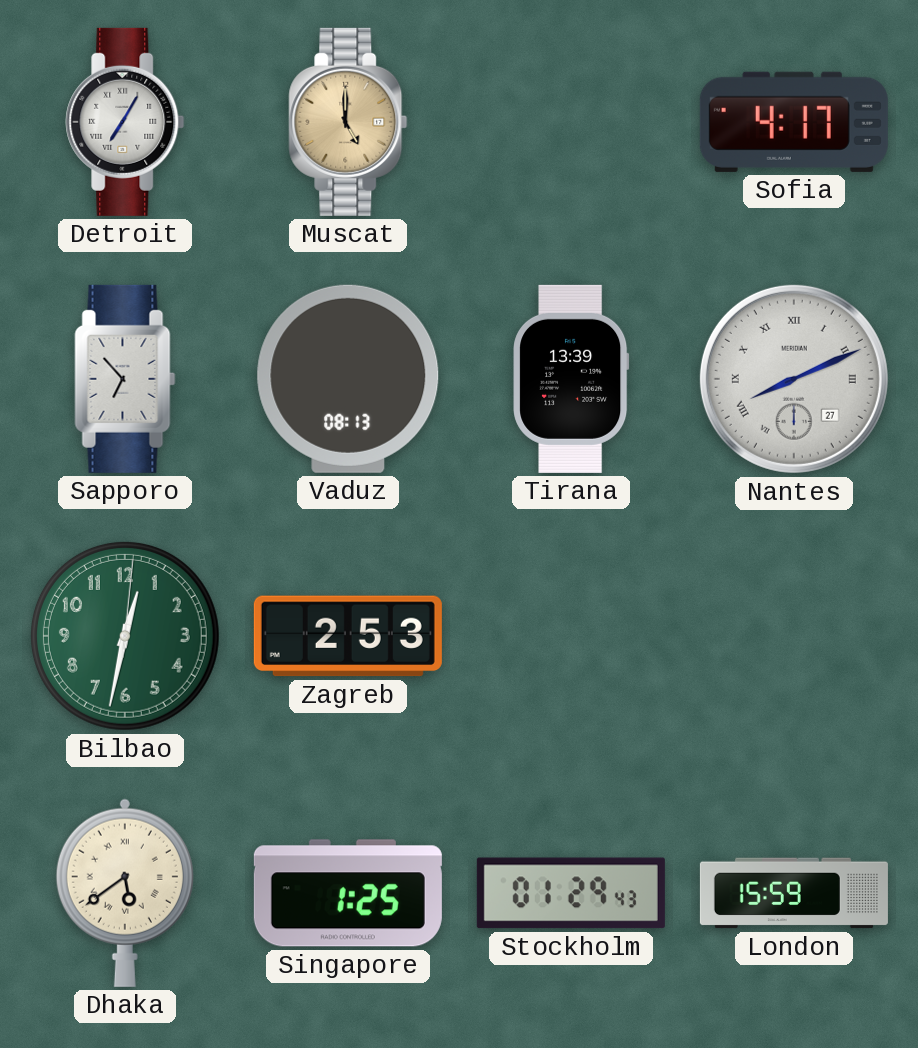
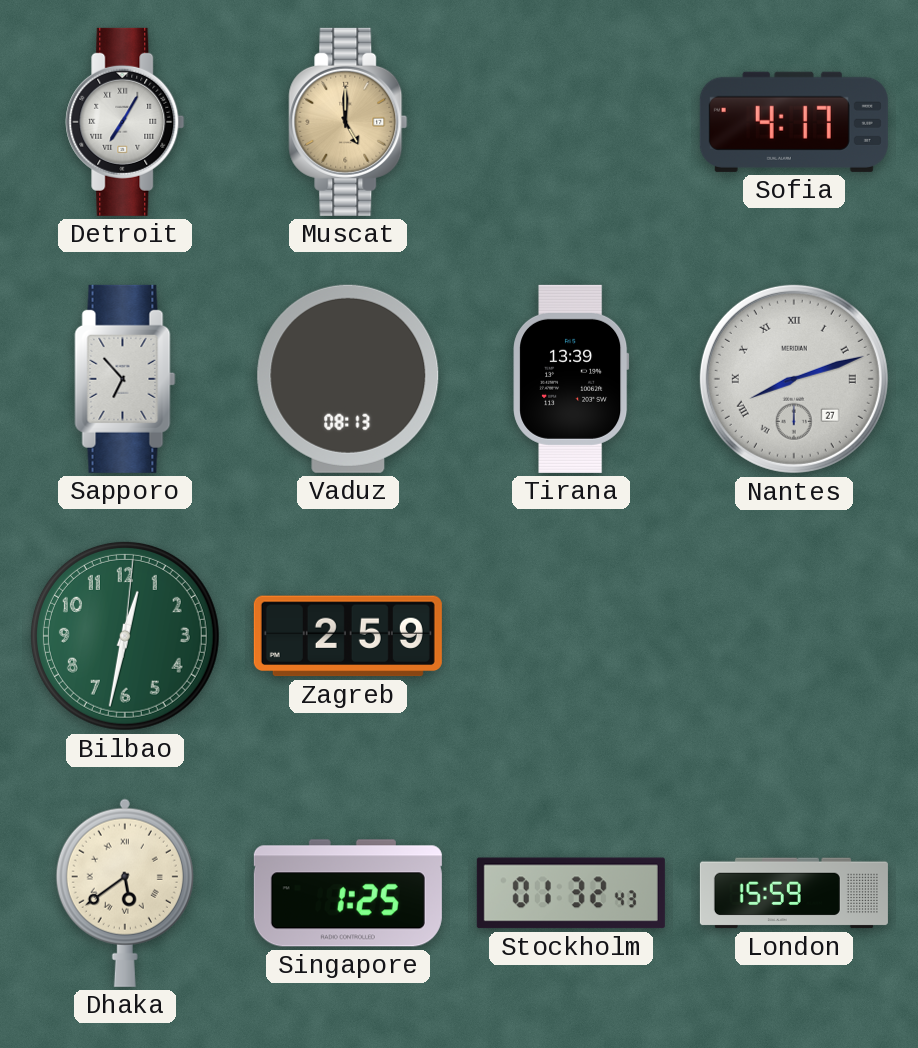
Nantes: 8:11 -> 8:12
Zagreb: 2:53 -> 2:59
Stockholm: 01:29 -> 01:32
